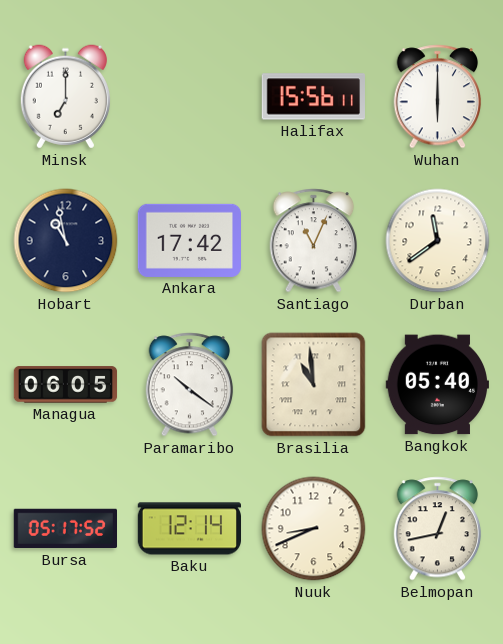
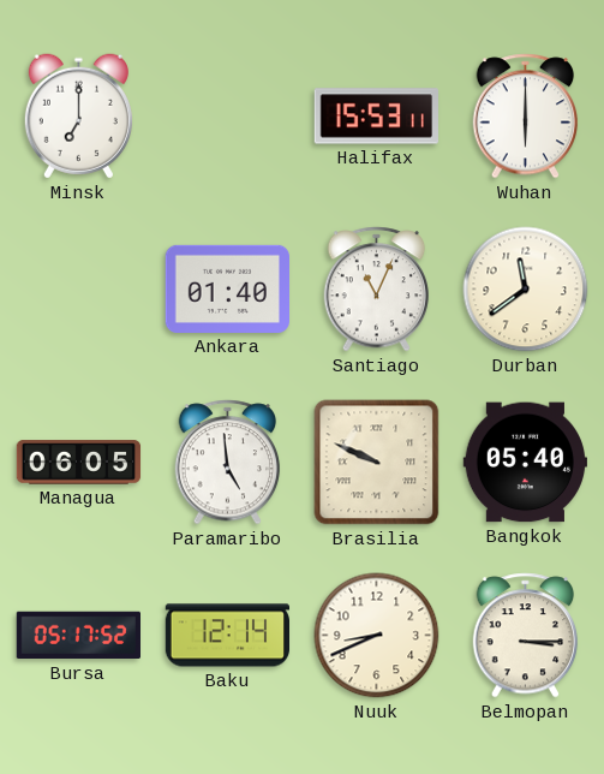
Halifax: 15:56 -> 15:53
Hobart: 10:58 -> none
Ankara: 17:42 -> 01:40
Paramaribo: 10:21 -> 4:59
Brasilia: 10:59 -> 9:49
Belmopan: 12:43 -> 3:15
